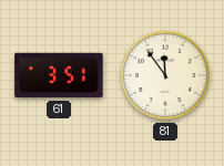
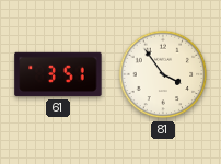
81: 11:54 -> 3:54
